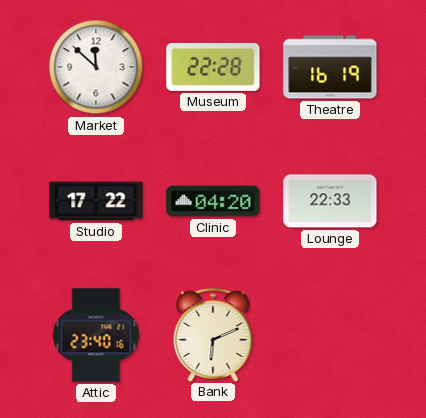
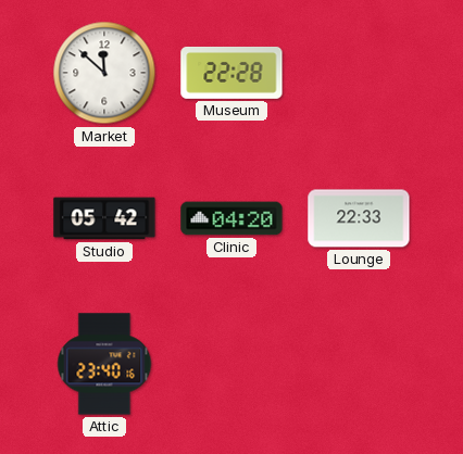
Theatre: 16:19 -> none
Studio: 17:22 -> 05:42
Bank: 6:11 -> none
